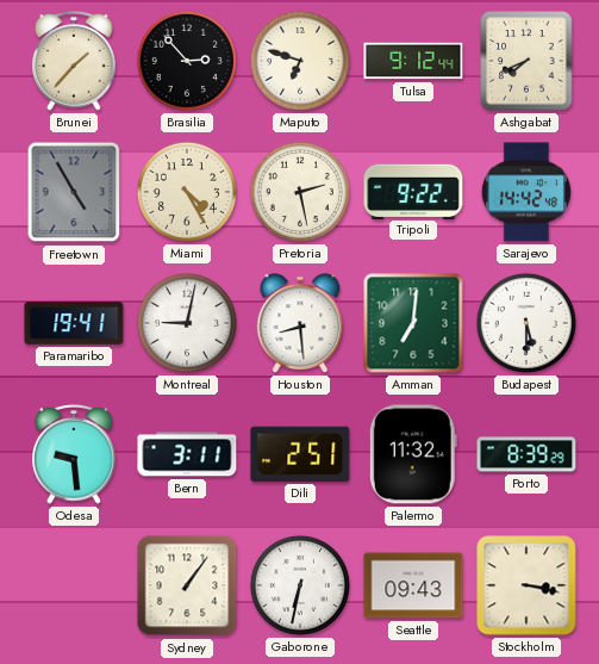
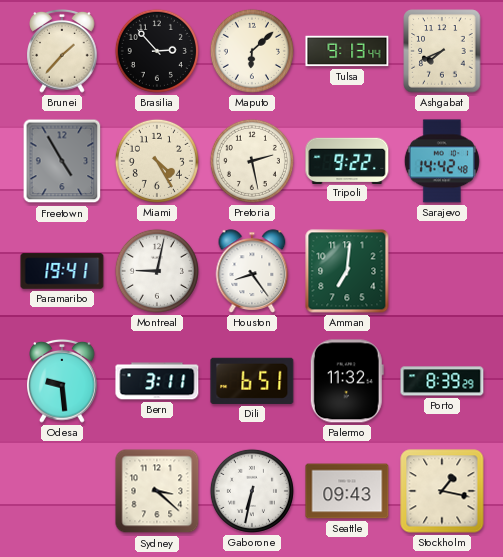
Maputo: 6:48 -> 6:08
Tulsa: 9:12 -> 9:13
Houston: 8:29 -> 8:24
Budapest: 5:30 -> none
Dili: 2:51 -> 6:51
Sydney: 1:06 -> 3:22
Stockholm: 3:17 -> 1:17
